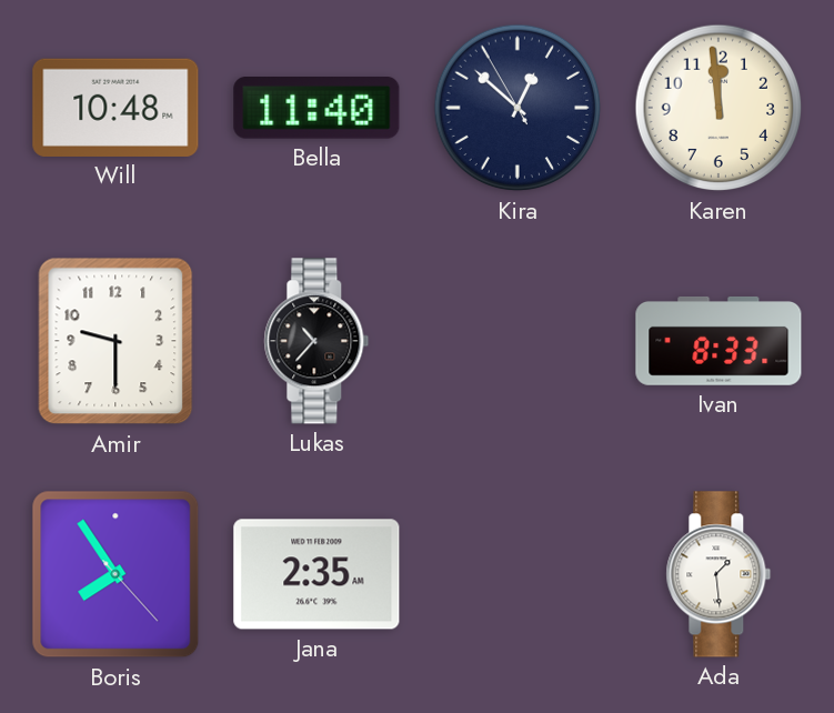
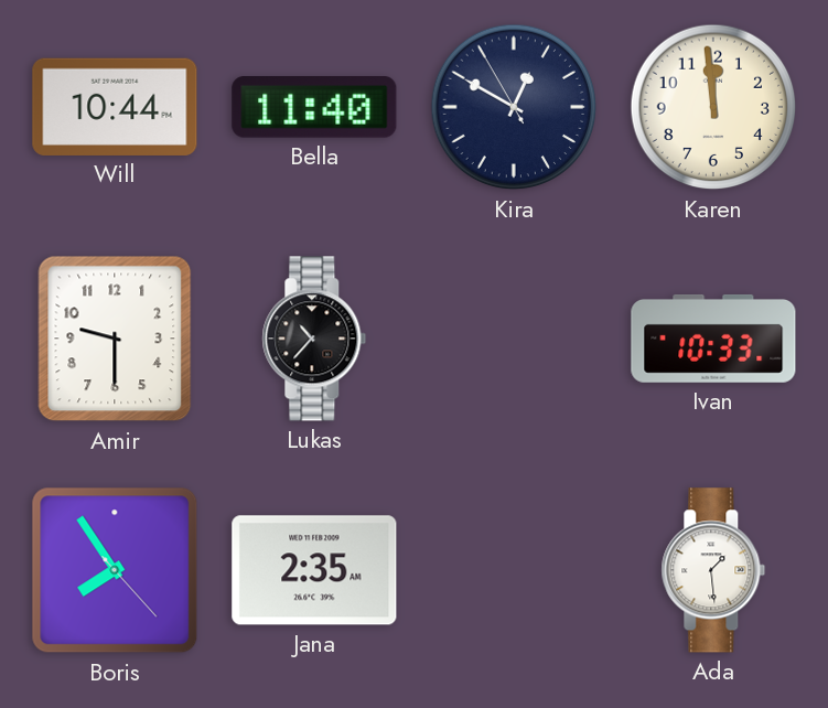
Will: 10:48 -> 10:44
Kira: 12:51 -> 12:49
Ivan: 8:33 -> 10:33
